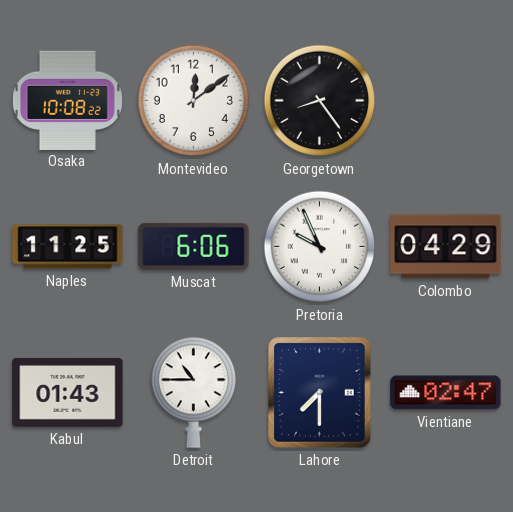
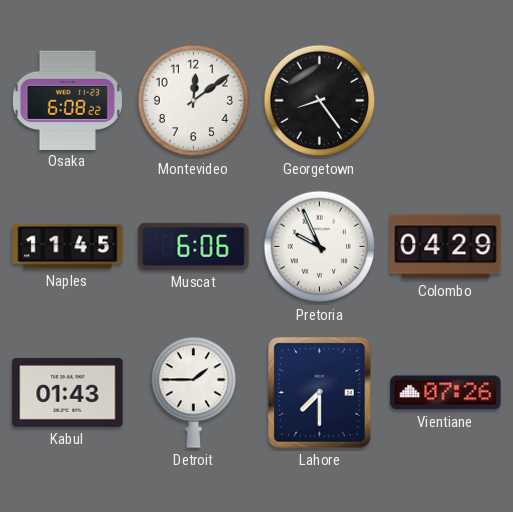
Osaka: 10:08 -> 6:08
Naples: 11:25 -> 11:45
Detroit: 10:45 -> 1:45
Vientiane: 02:47 -> 07:26
